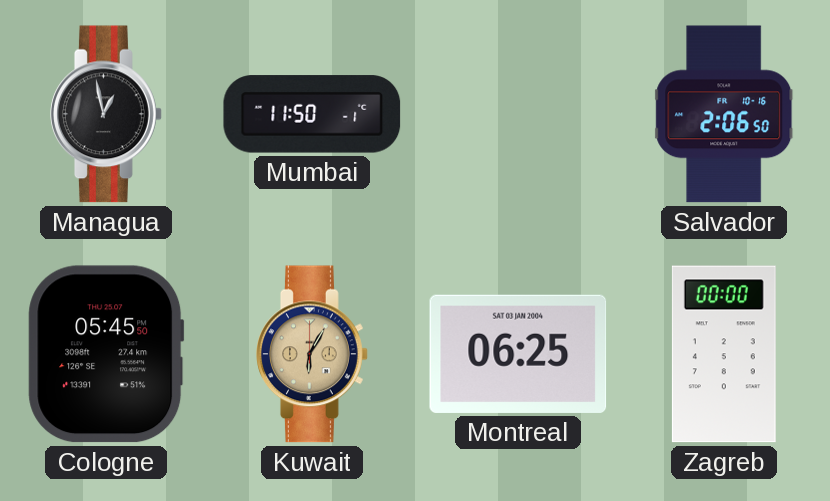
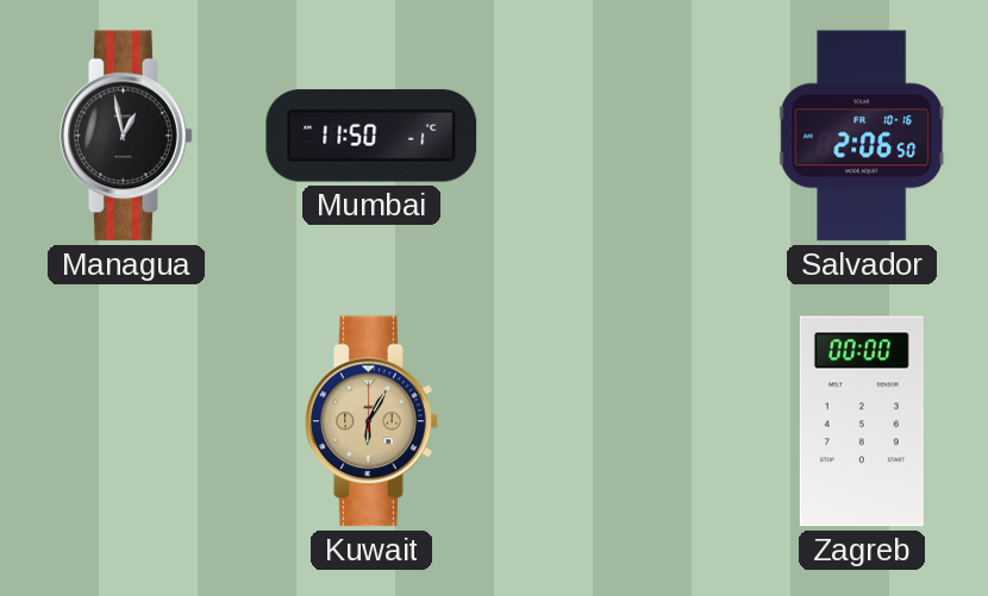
Cologne: 05:45 -> none
Montreal: 06:25 -> none
